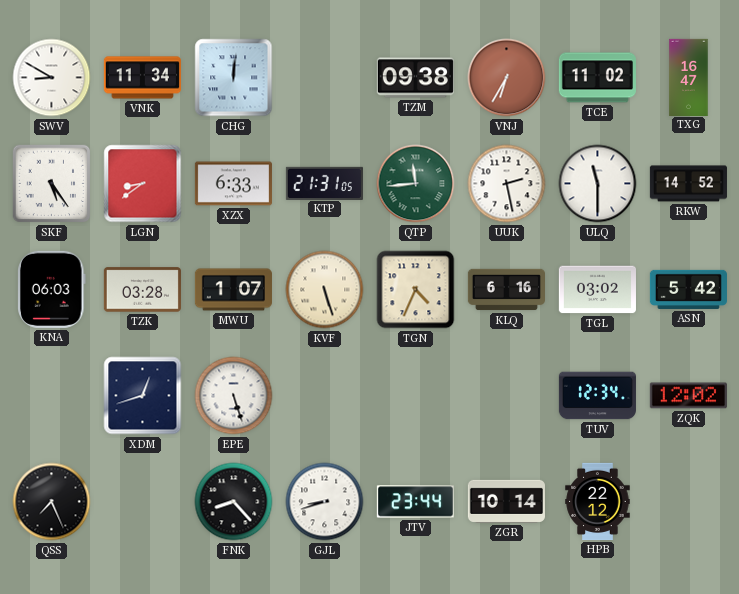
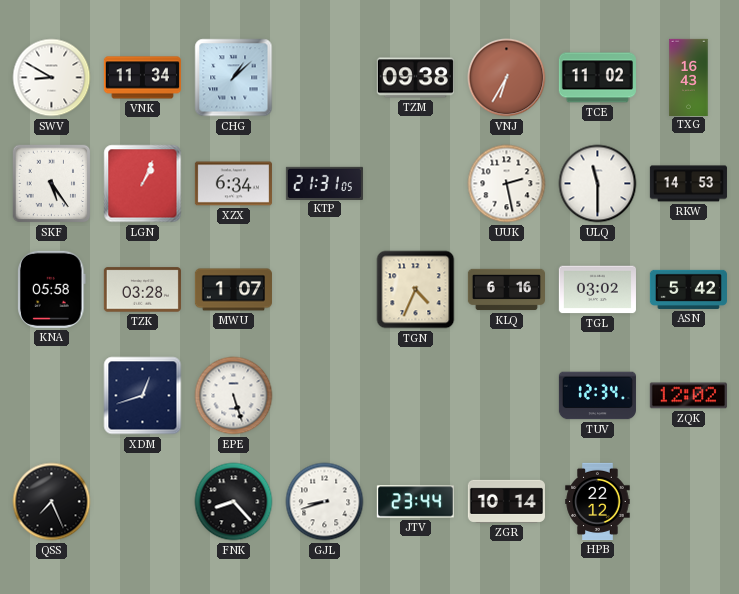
CHG: 12:01 -> 1:08
TXG: 16:47 -> 16:43
LGN: 8:39 -> 1:04
XZX: 6:33 -> 6:34
QTP: 11:44 -> none
RKW: 14:52 -> 14:53
KNA: 06:03 -> 05:58
KVF: 5:27 -> none
